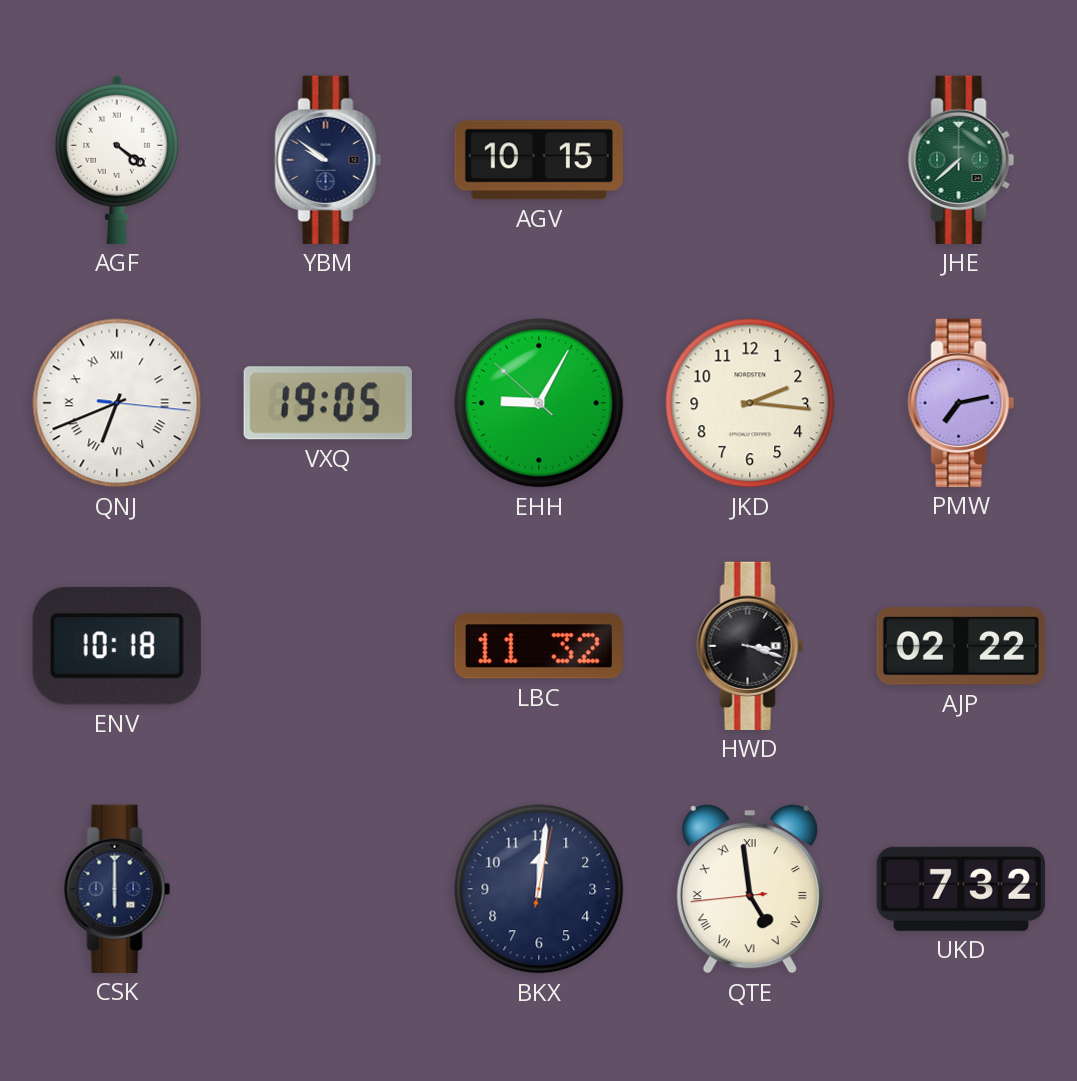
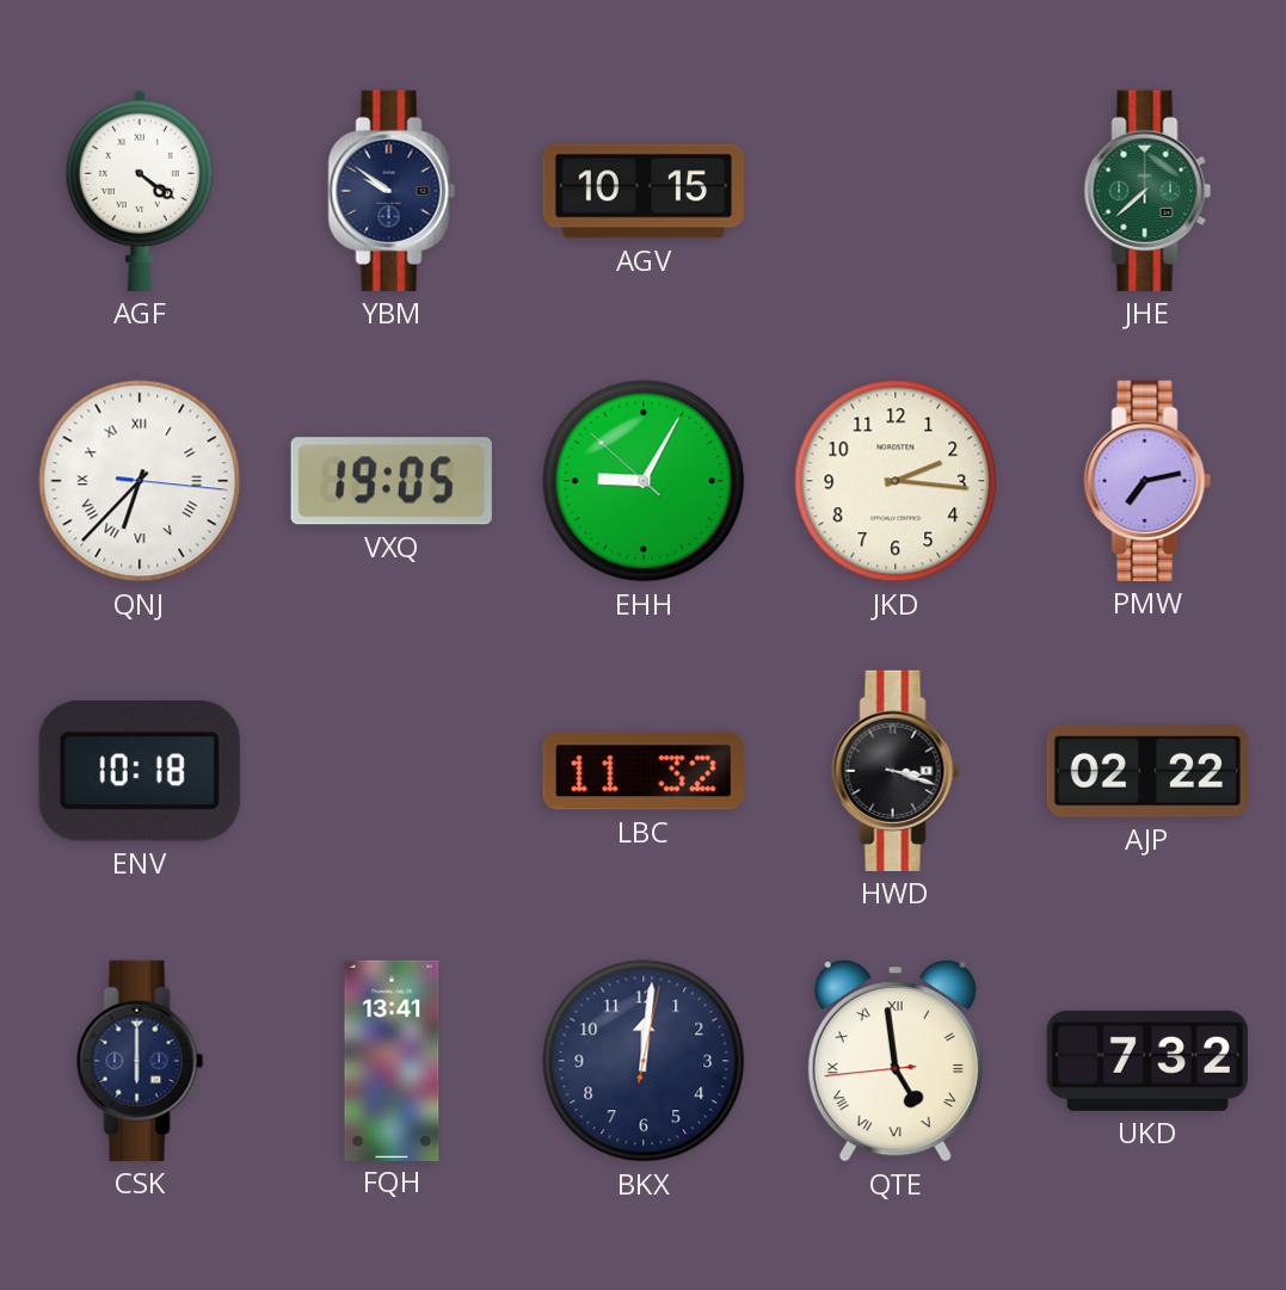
QNJ: 6:41 -> 6:37
FQH: none -> 13:41
